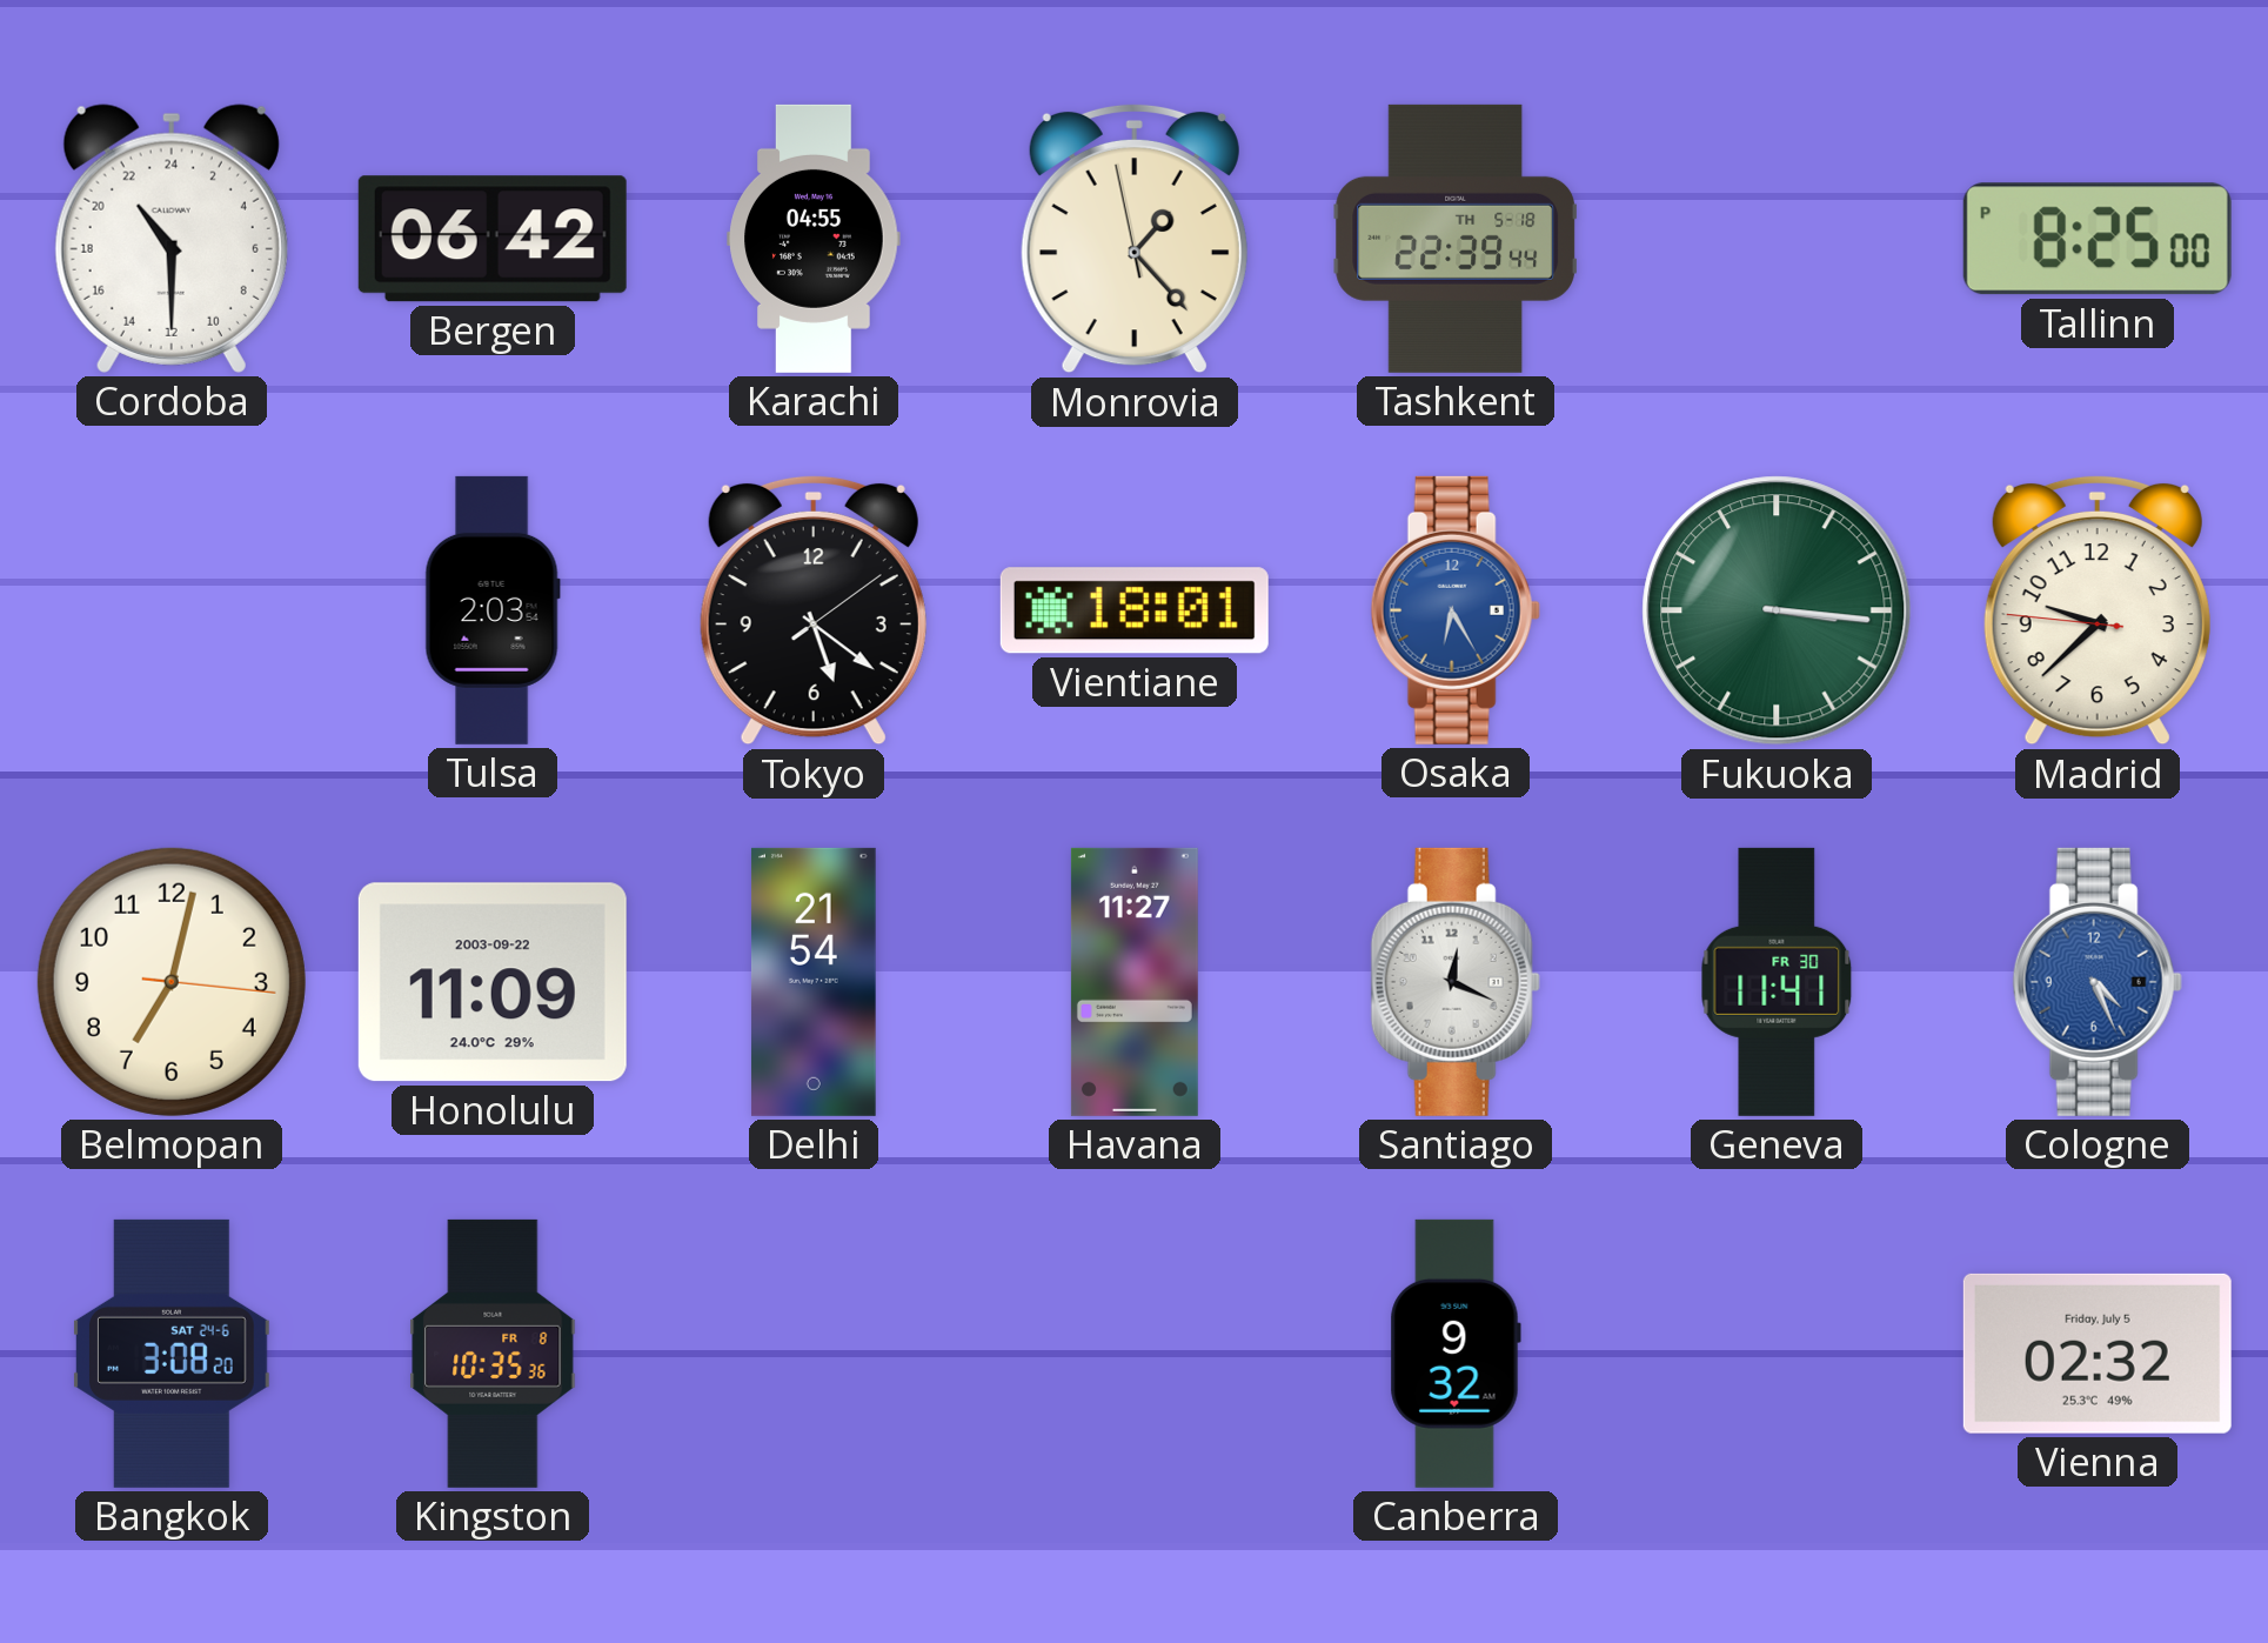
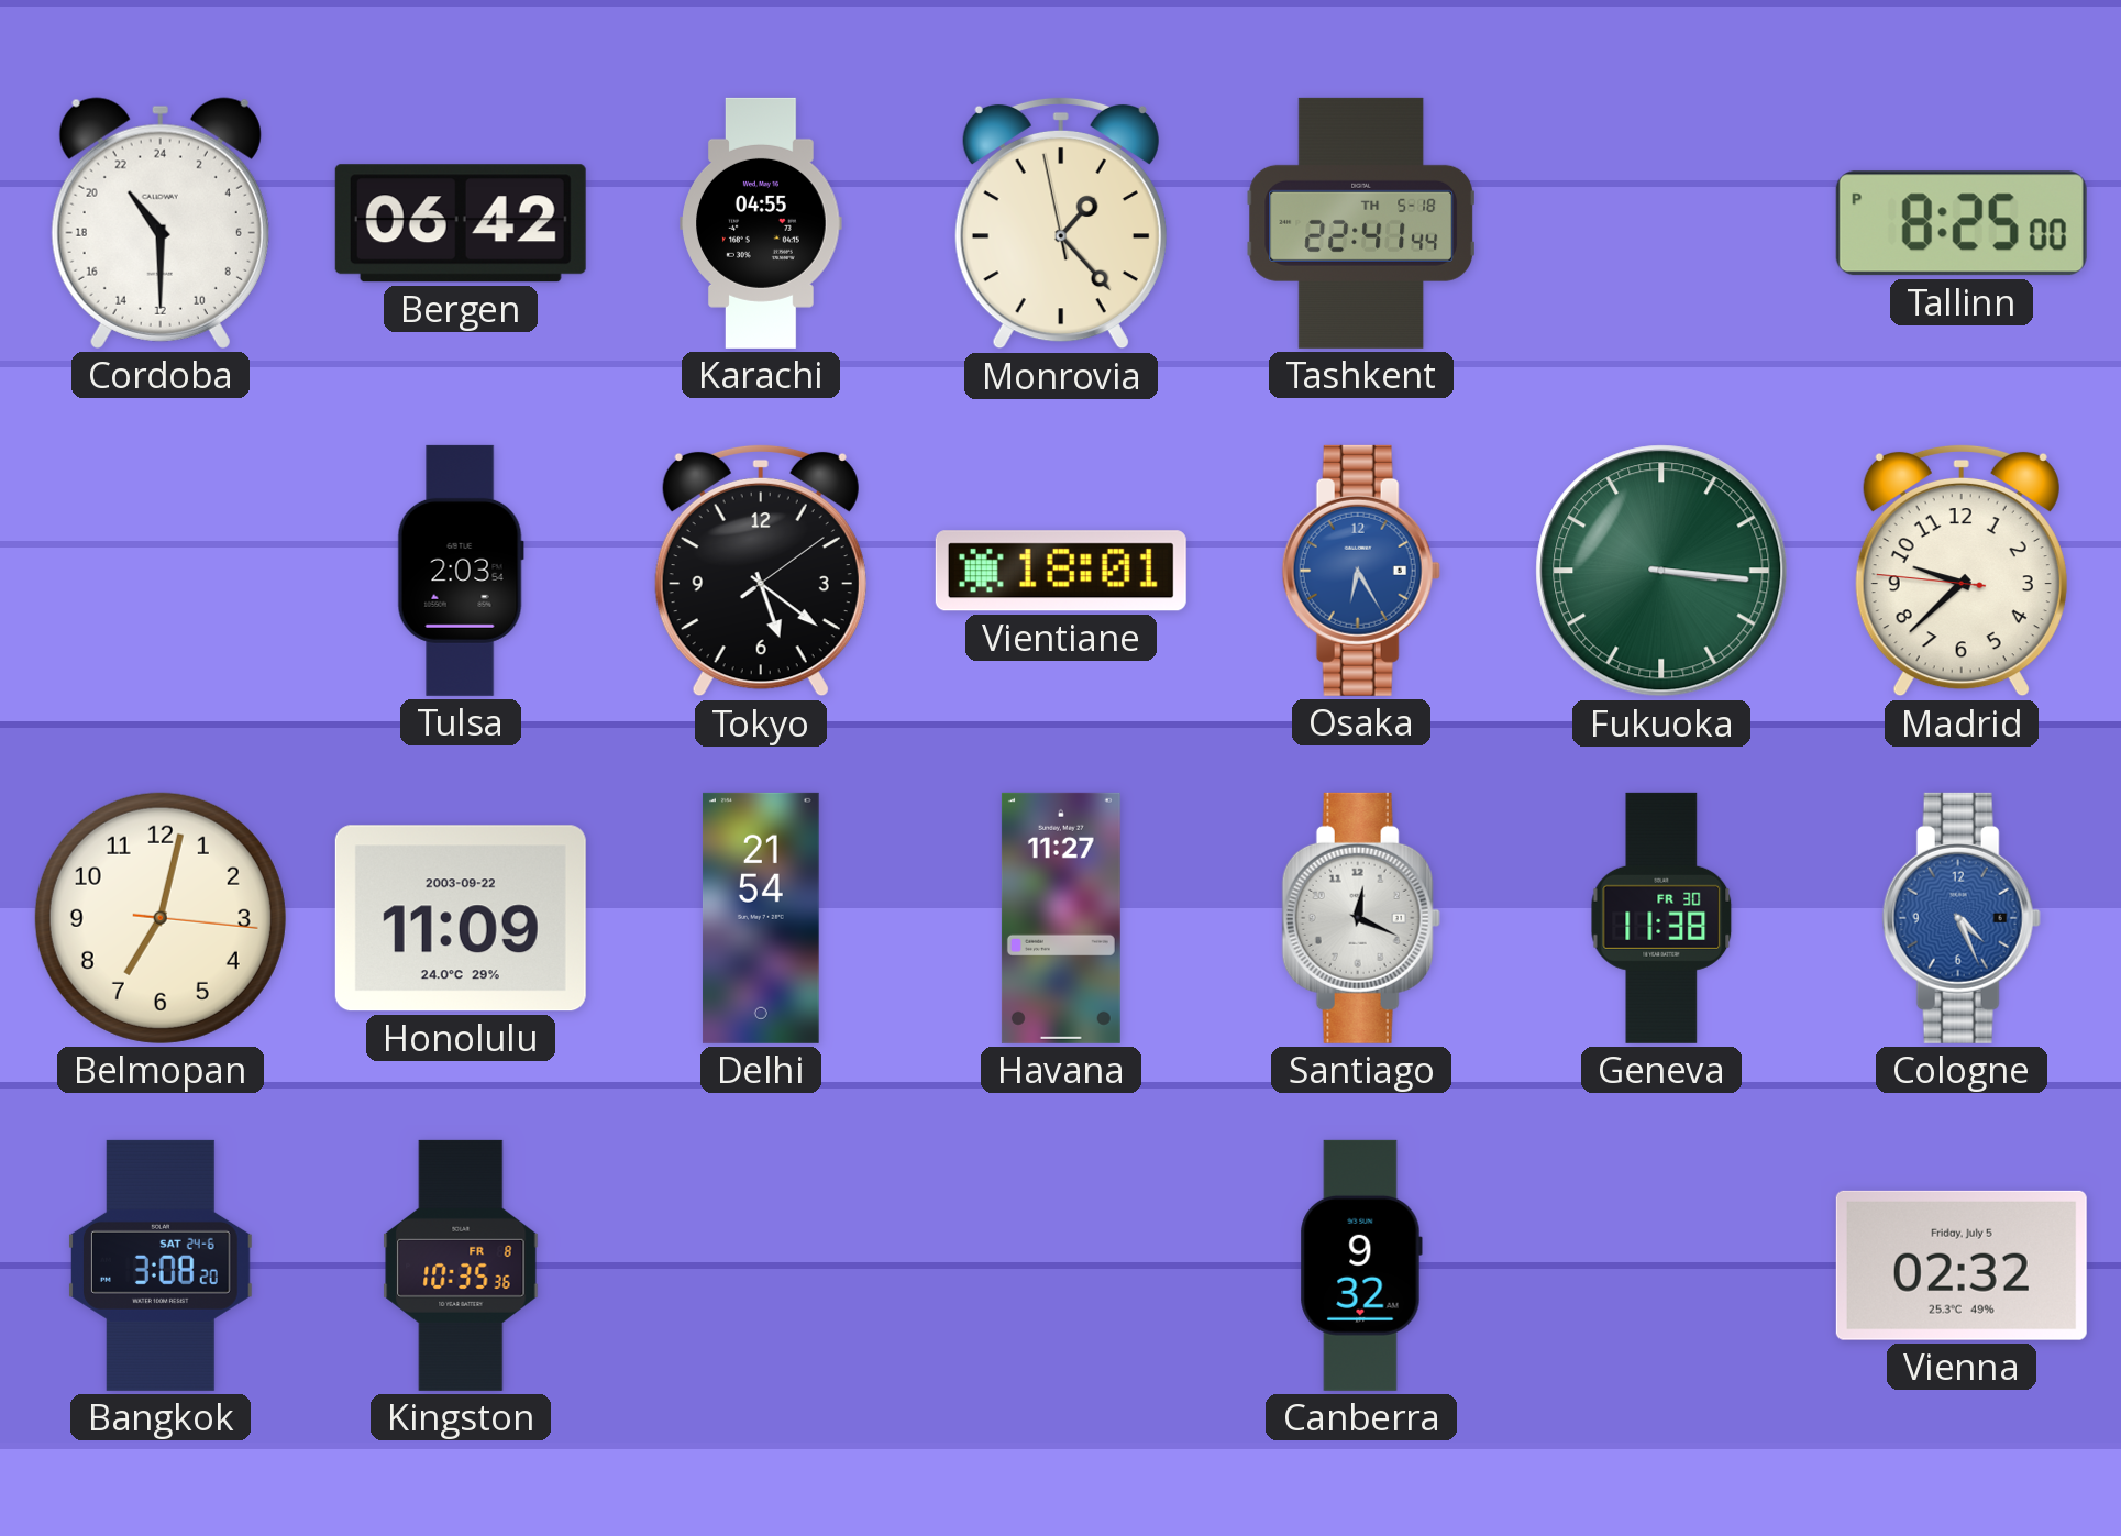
Tashkent: 22:39 -> 22:41
Geneva: 11:41 -> 11:38
